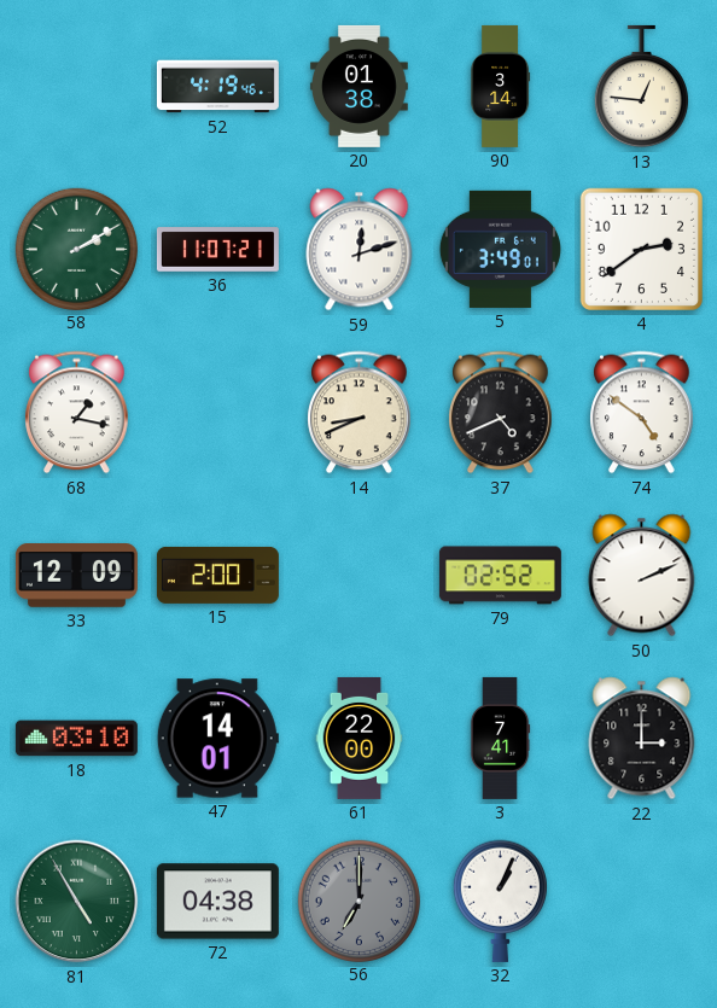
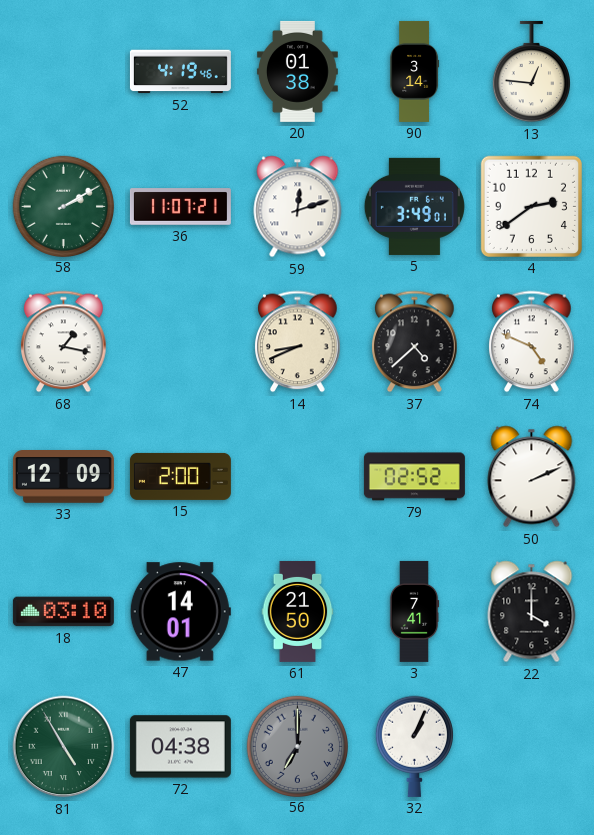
37: 4:41 -> 4:38
74: 4:51 -> 4:49
61: 22:00 -> 21:50
22: 3:00 -> 4:00
